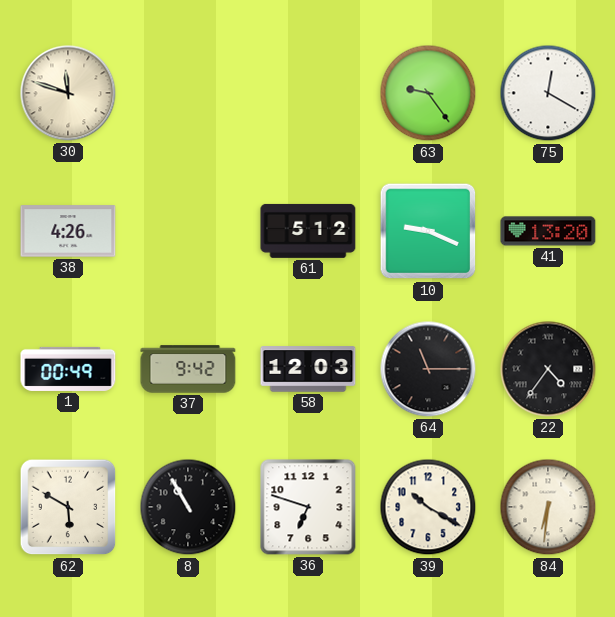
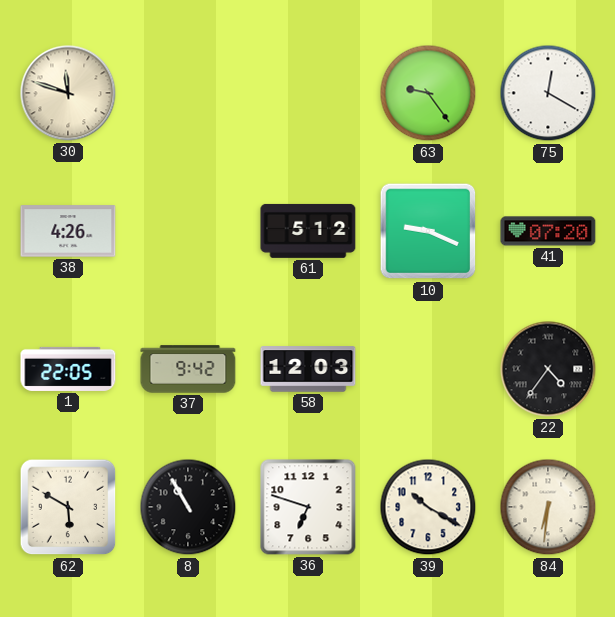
41: 13:20 -> 07:20
1: 00:49 -> 22:05
64: 11:15 -> none
